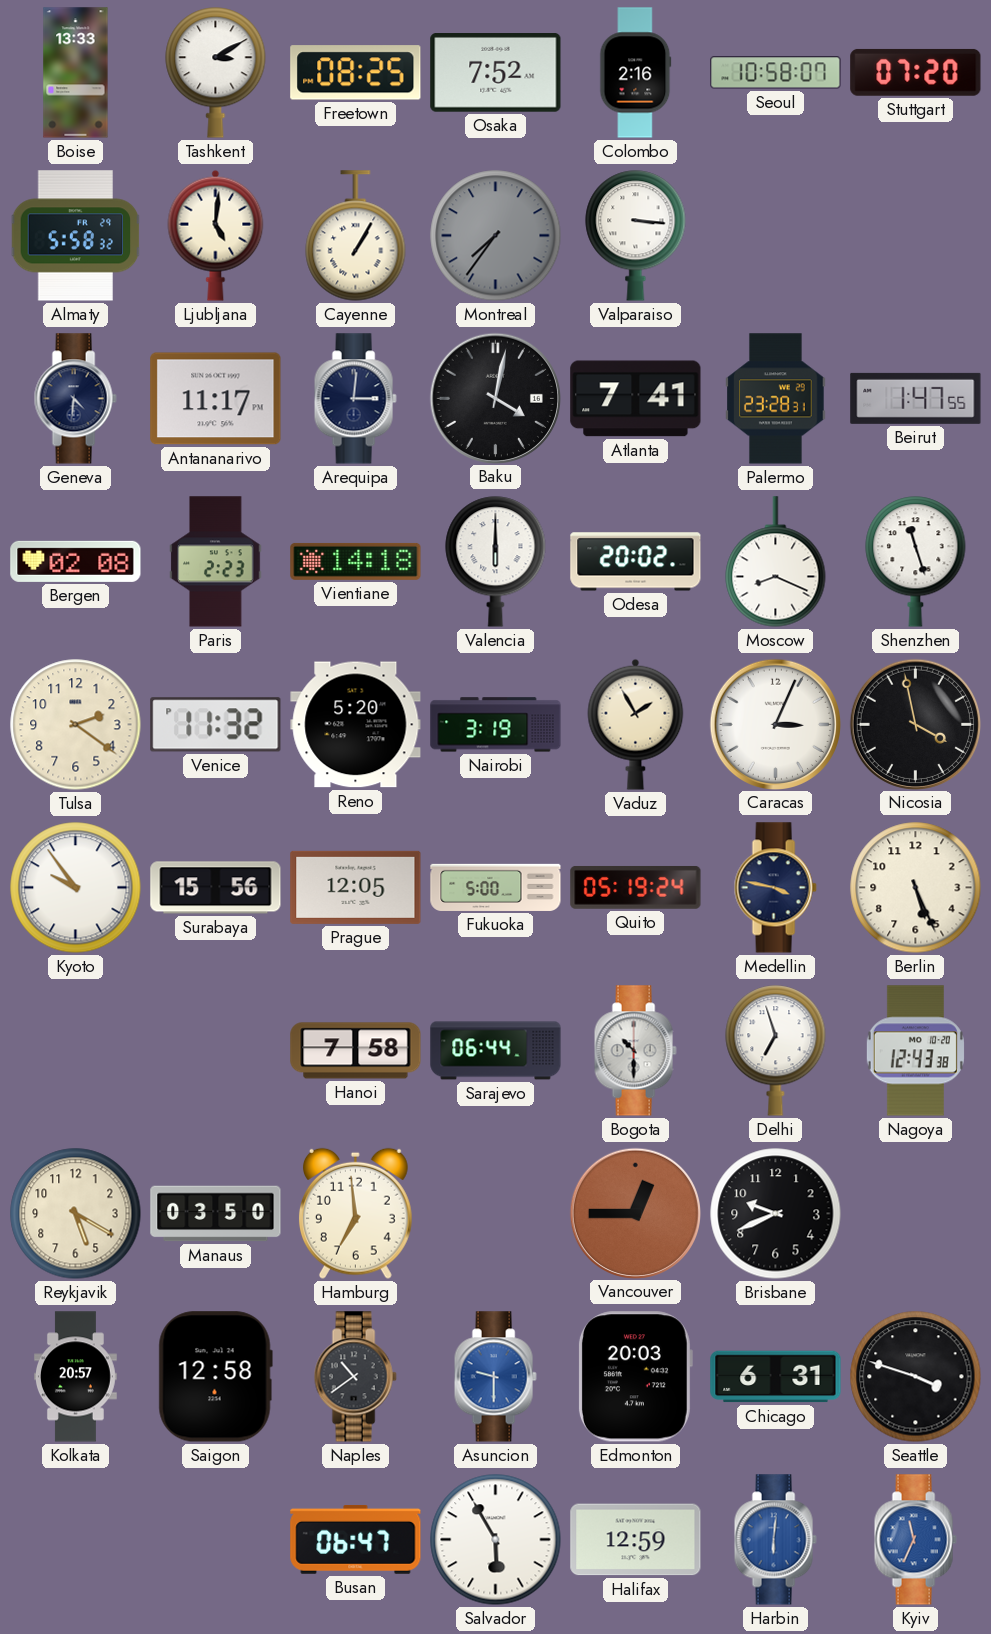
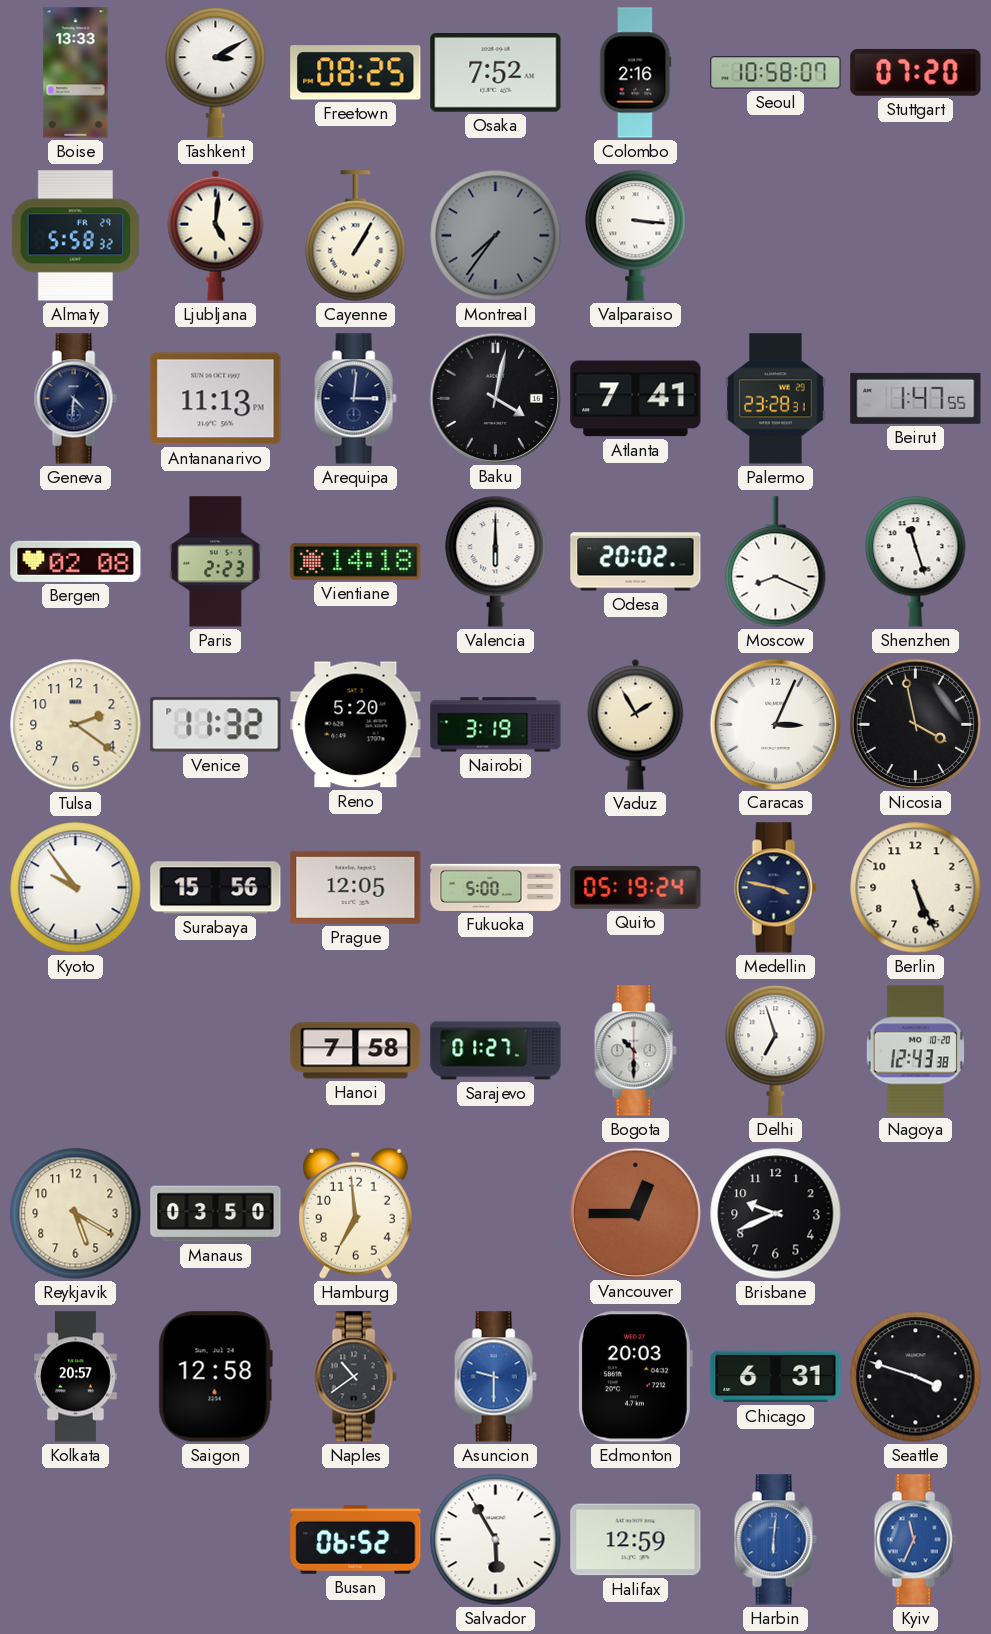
Antananarivo: 11:17 -> 11:13
Sarajevo: 06:44 -> 01:27
Busan: 06:47 -> 06:52
